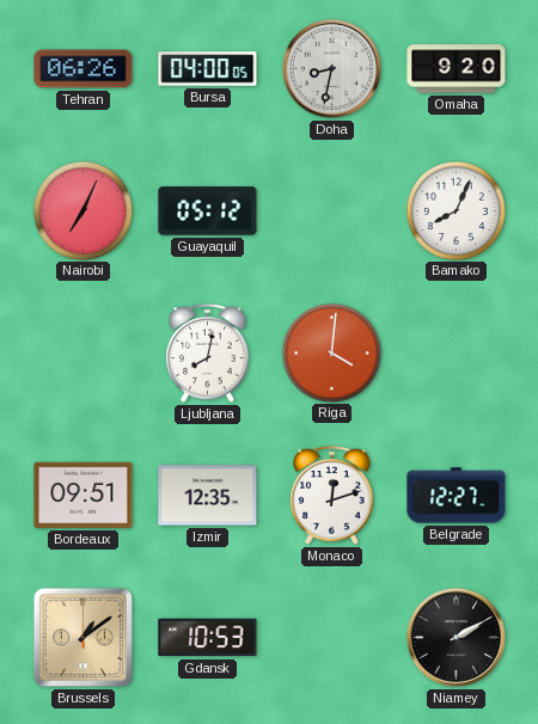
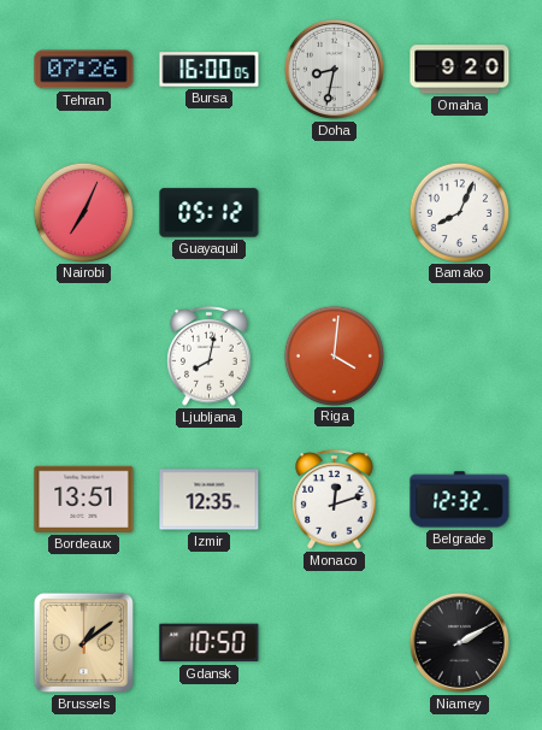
Tehran: 06:26 -> 07:26
Bursa: 04:00 -> 16:00
Bordeaux: 09:51 -> 13:51
Belgrade: 12:27 -> 12:32
Gdansk: 10:53 -> 10:50
